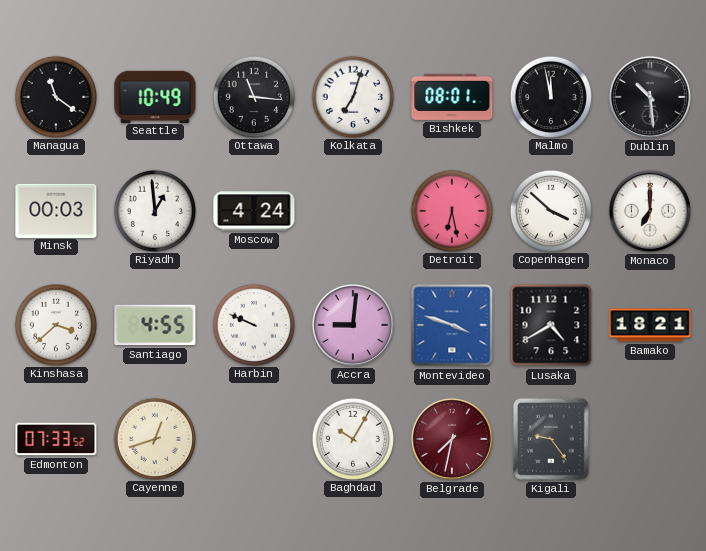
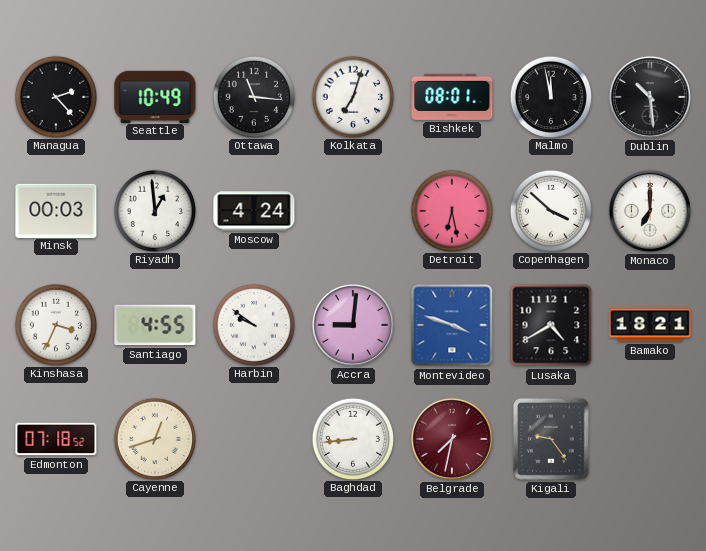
Managua: 11:21 -> 2:23
Kinshasa: 3:38 -> 3:34
Harbin: 9:49 -> 9:51
Edmonton: 07:33 -> 07:18
Baghdad: 10:05 -> 8:44
